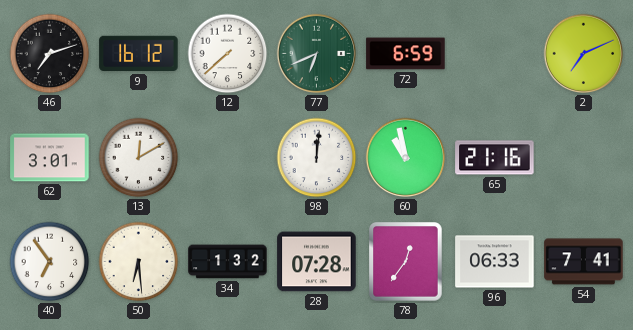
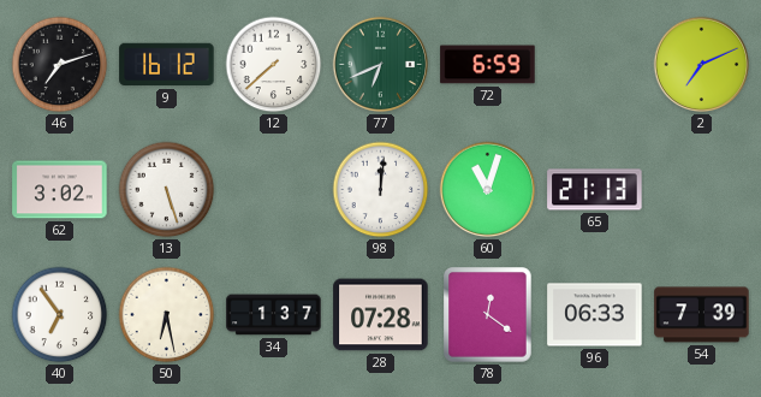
62: 3:01 -> 3:02
13: 12:10 -> 5:27
60: 10:58 -> 11:03
65: 21:16 -> 21:13
50: 6:29 -> 6:28
34: 1:32 -> 1:37
78: 12:36 -> 12:21
54: 7:41 -> 7:39
